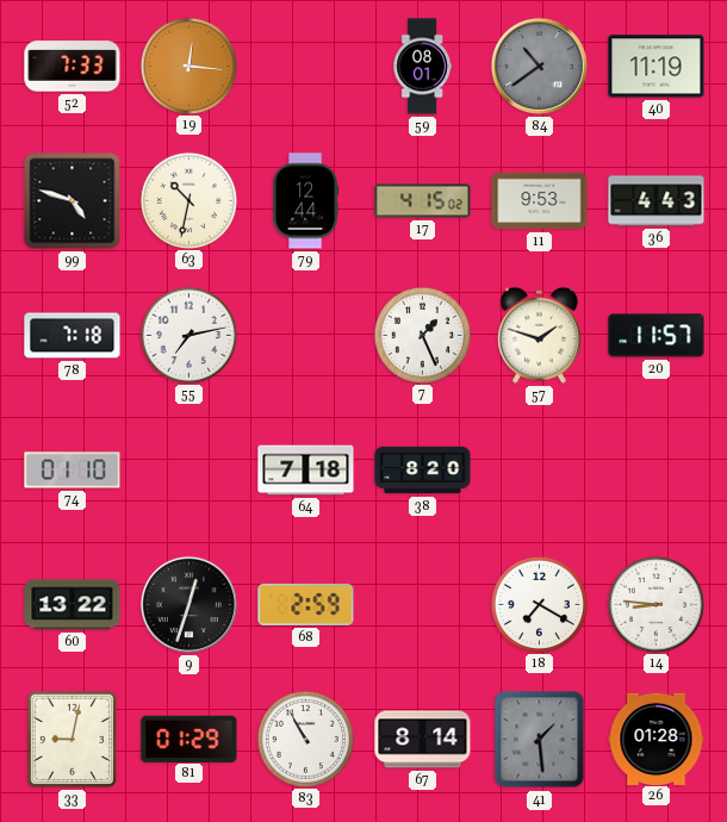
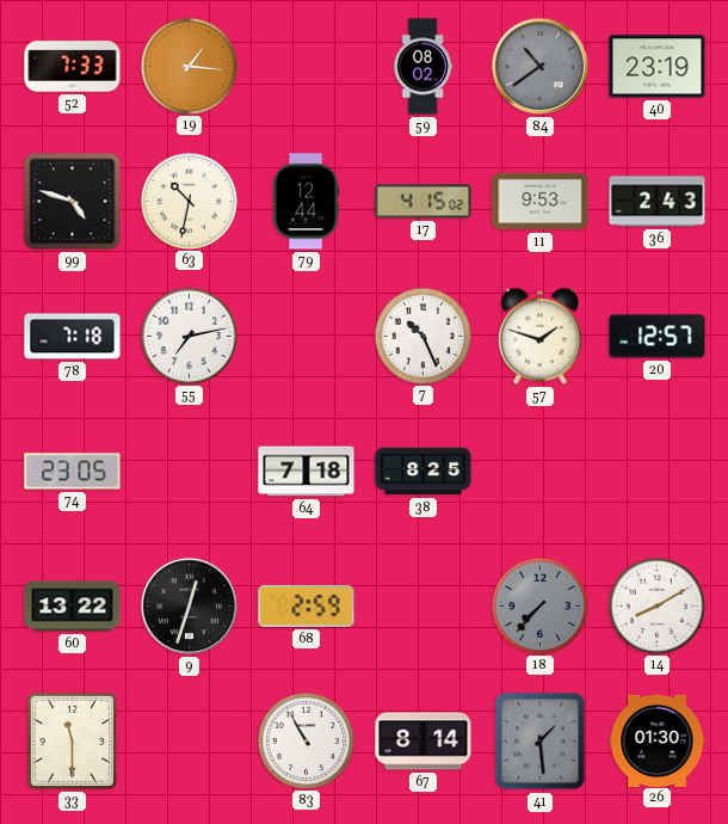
19: 12:16 -> 1:16
59: 08:01 -> 08:02
40: 11:19 -> 23:19
36: 4:43 -> 2:43
7: 1:26 -> 10:26
20: 11:57 -> 12:57
74: 01:10 -> 23:05
38: 8:20 -> 8:25
18: 7:20 -> 7:37
18 dial: white -> grey
14: 8:46 -> 8:10
33: 9:02 -> 11:30
81: 01:29 -> none
26: 01:28 -> 01:30
